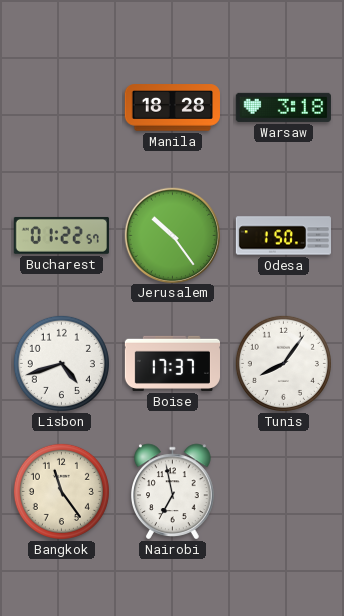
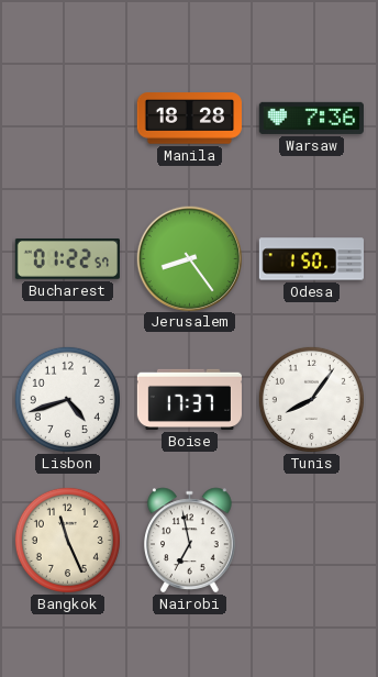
Warsaw: 3:18 -> 7:36
Jerusalem: 10:24 -> 8:24
Bangkok: 11:24 -> 11:26
